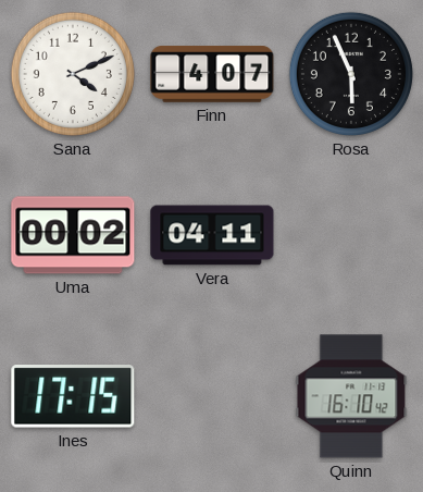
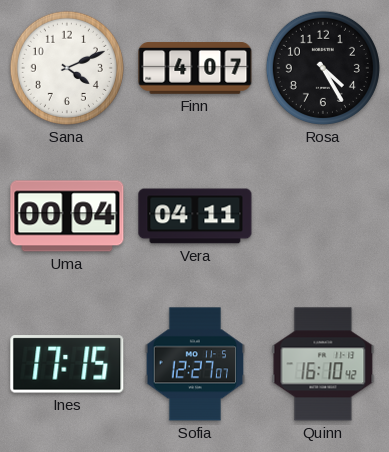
Rosa: 5:56 -> 4:25
Uma: 00:02 -> 00:04
Sofia: none -> 12:27
